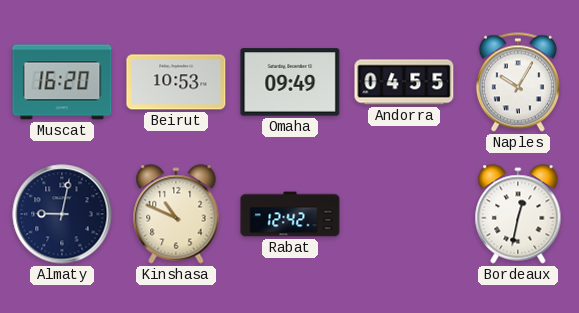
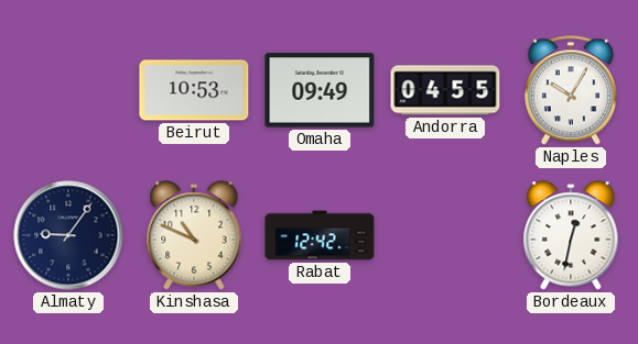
Muscat: 16:20 -> none
Almaty: 9:02 -> 9:06
